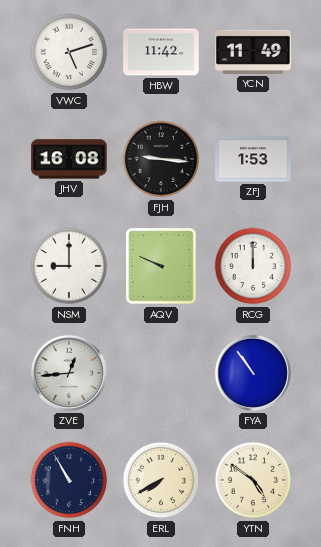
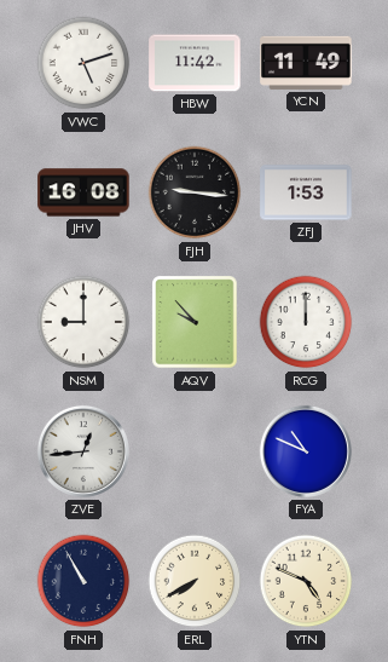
AQV: 9:49 -> 9:53
FYA: 10:54 -> 10:49
YTN: 4:51 -> 4:49
